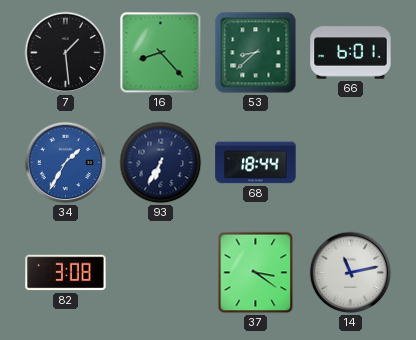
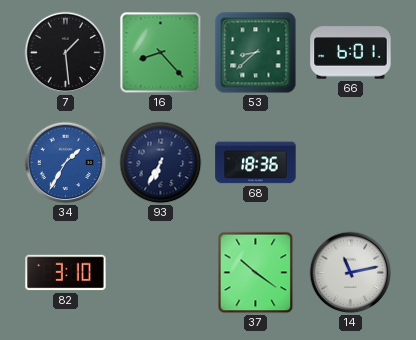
68: 18:44 -> 18:36
82: 3:08 -> 3:10
37: 3:21 -> 10:21
